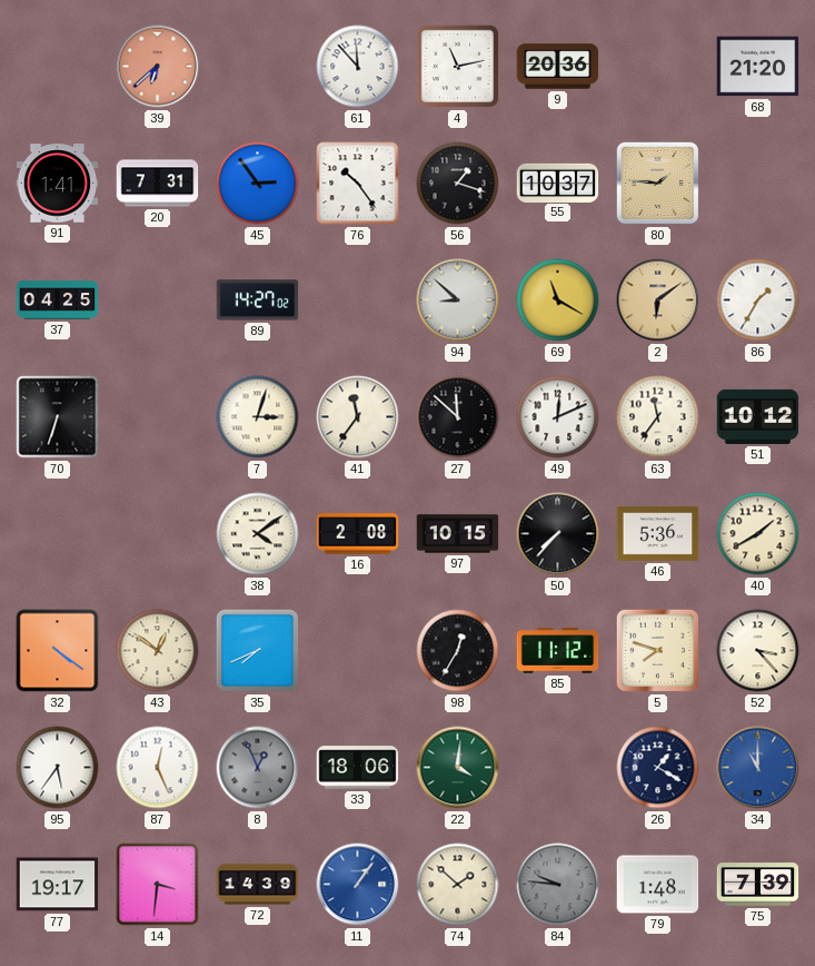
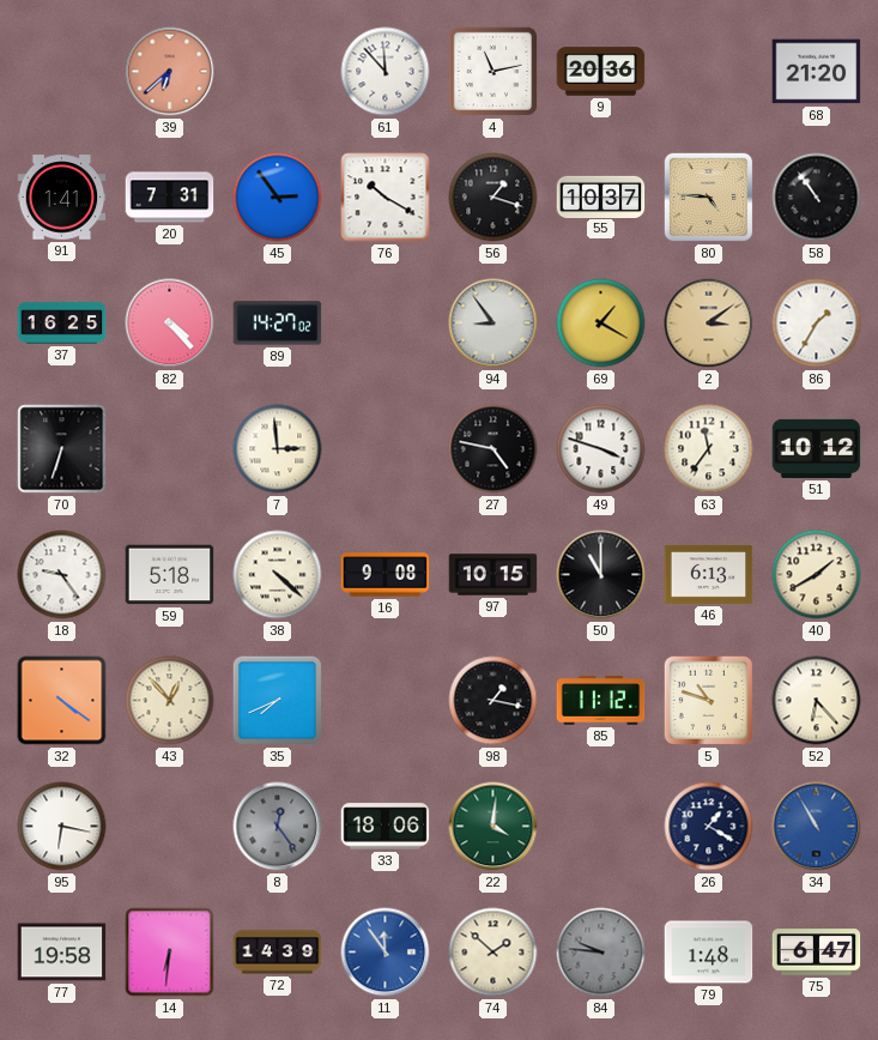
76: 10:24 -> 10:20
80: 1:46 -> 4:46
58: none -> 10:54
37: 04:25 -> 16:25
82: none -> 4:23
94: 8:52 -> 8:54
69: 11:20 -> 1:20
2: 6:09 -> 3:09
7: 3:03 -> 2:59
41: 11:36 -> none
27: 11:52 -> 4:47
49: 12:11 -> 3:48
18: none -> 9:24
59: none -> 5:18
38: 4:09 -> 4:22
16: 2:08 -> 9:08
50: 7:37 -> 11:00
46: 5:36 -> 6:13
43: 12:51 -> 12:53
98: 12:35 -> 1:17
5: 7:48 -> 10:48
52: 3:23 -> 6:23
95: 5:36 -> 6:17
87: 12:26 -> none
8: 12:56 -> 12:24
34: 11:00 -> 10:55
77: 19:17 -> 19:58
14: 3:31 -> 6:31
11: 1:06 -> 11:54
75: 7:39 -> 6:47
